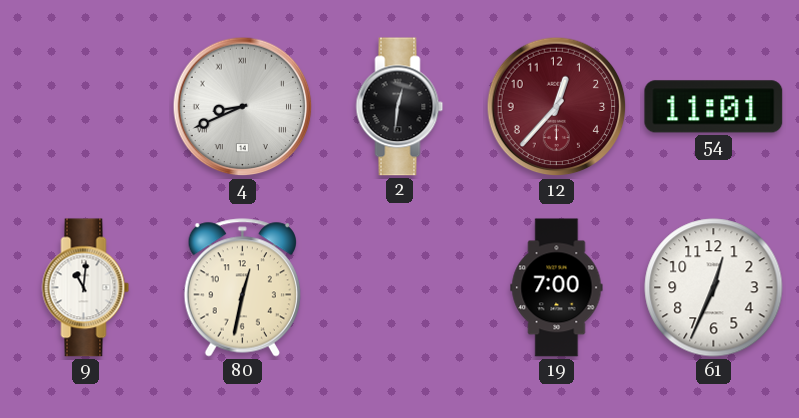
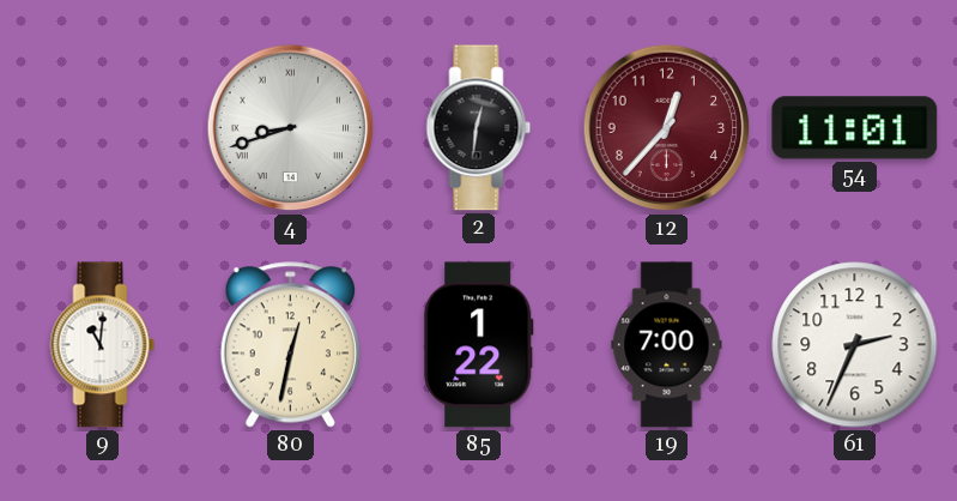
4: 8:41 -> 8:42
85: none -> 1:22
61: 12:34 -> 2:34
